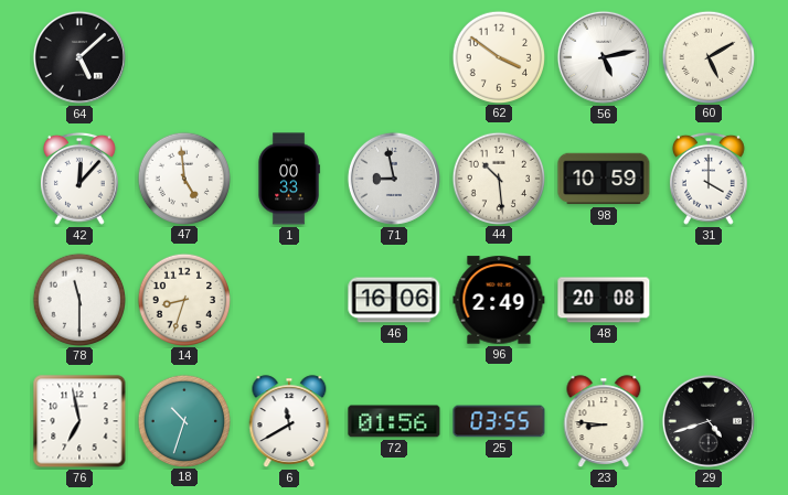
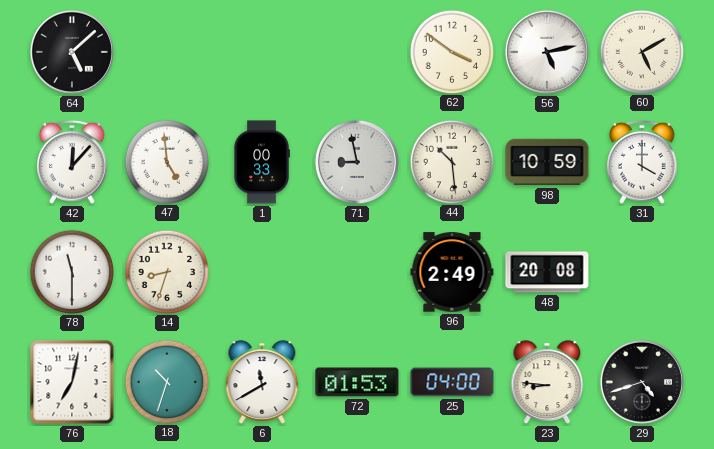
46: 16:06 -> none
76: 6:58 -> 7:02
72: 01:56 -> 01:53
25: 03:55 -> 04:00
